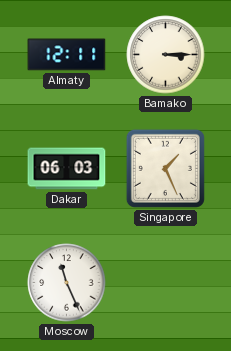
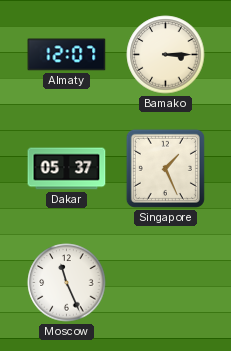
Almaty: 12:11 -> 12:07
Dakar: 06:03 -> 05:37
